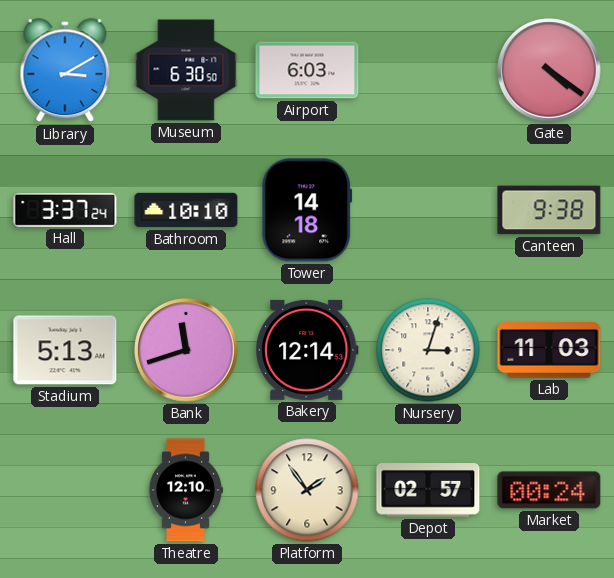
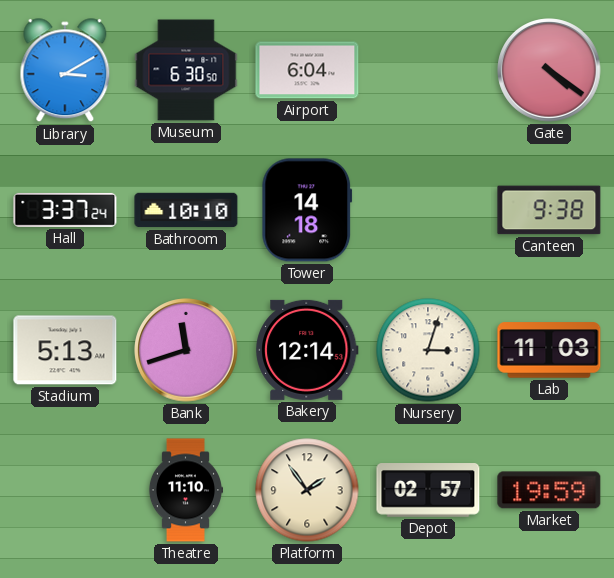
Airport: 6:03 -> 6:04
Theatre: 12:10 -> 11:10
Market: 00:24 -> 19:59
